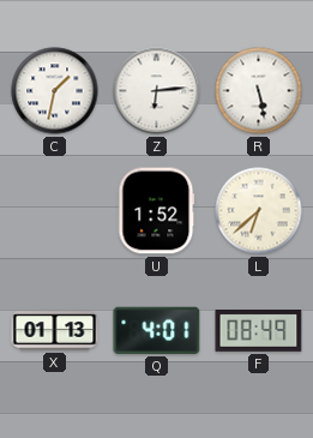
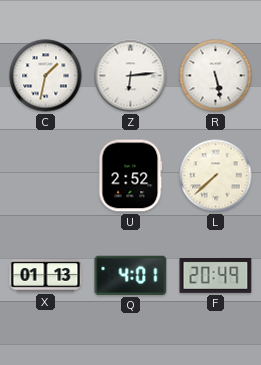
U: 1:52 -> 2:52
L: 6:38 -> 7:38
F: 08:49 -> 20:49
